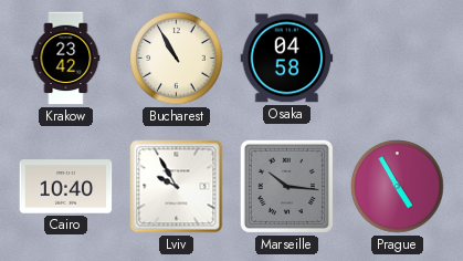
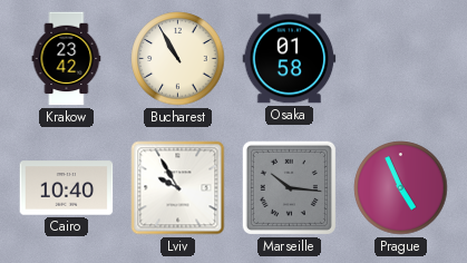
Osaka: 04:58 -> 01:58
Prague: 4:55 -> 4:56
